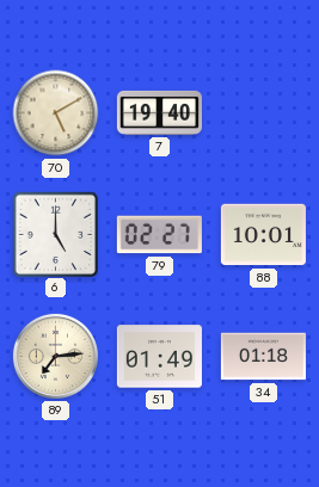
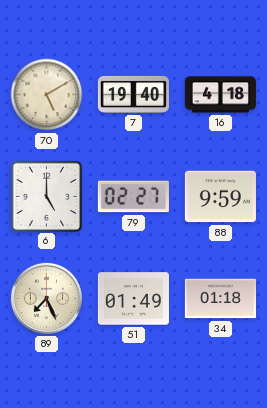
16: none -> 4:18
88: 10:01 -> 9:59
89: 7:14 -> 7:26
